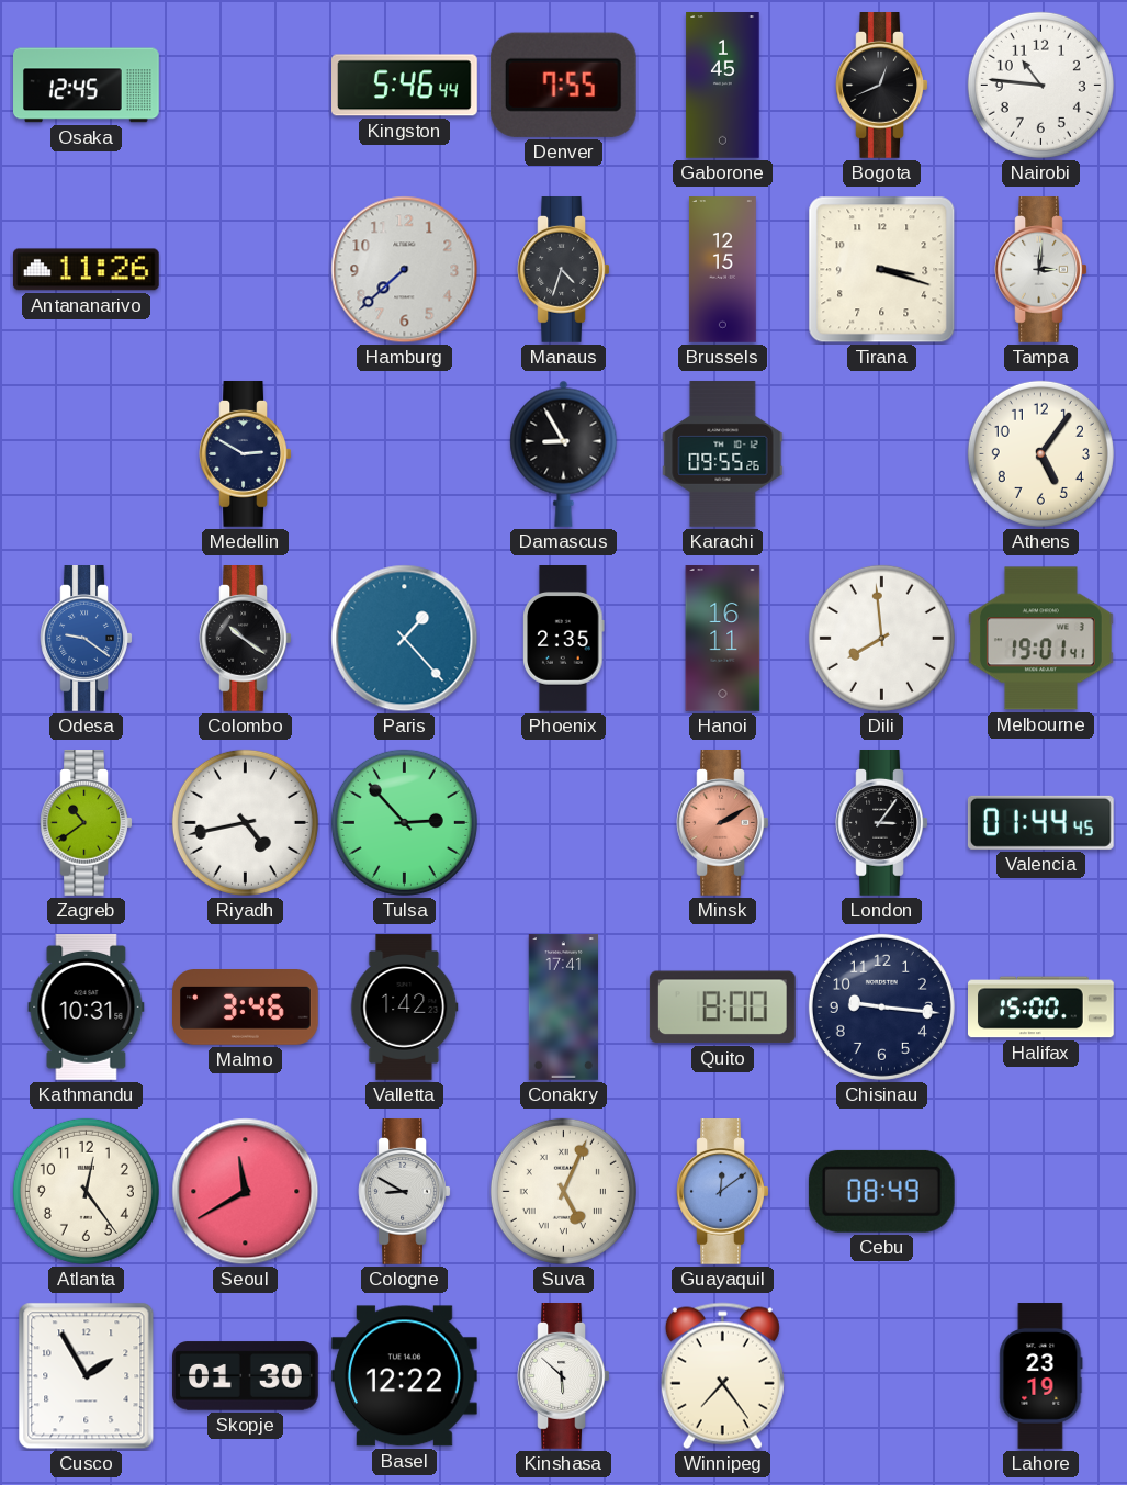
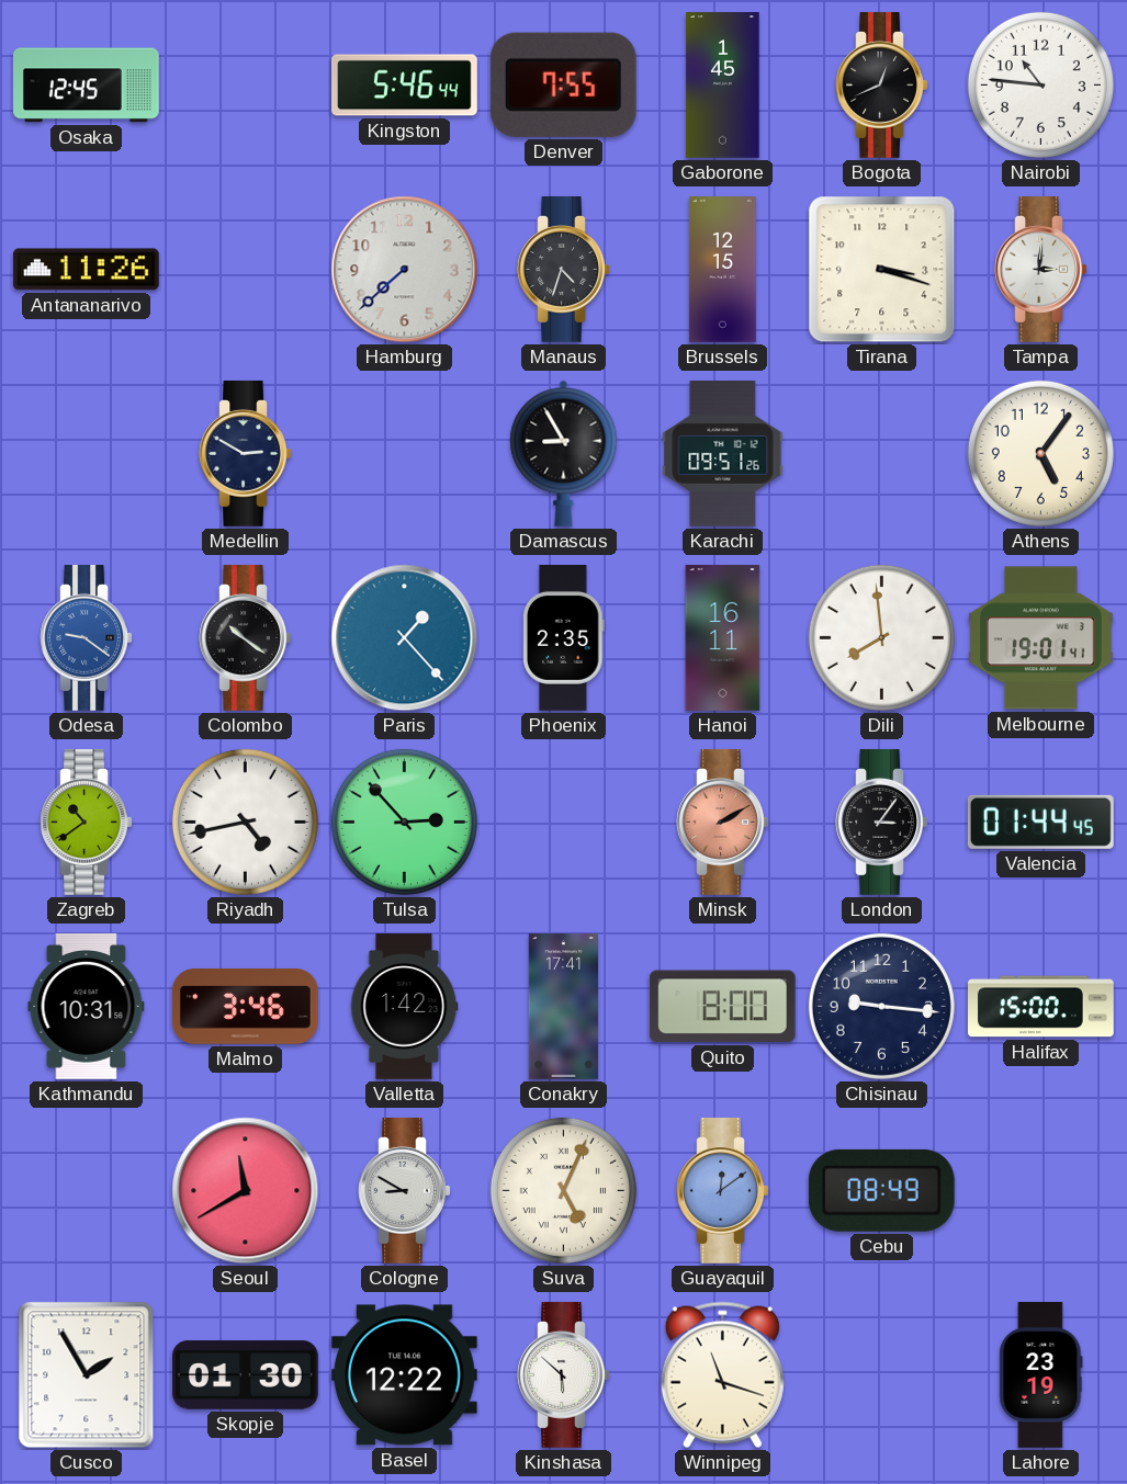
Karachi: 09:55 -> 09:51
Atlanta: 12:24 -> none
Winnipeg: 7:24 -> 11:18
